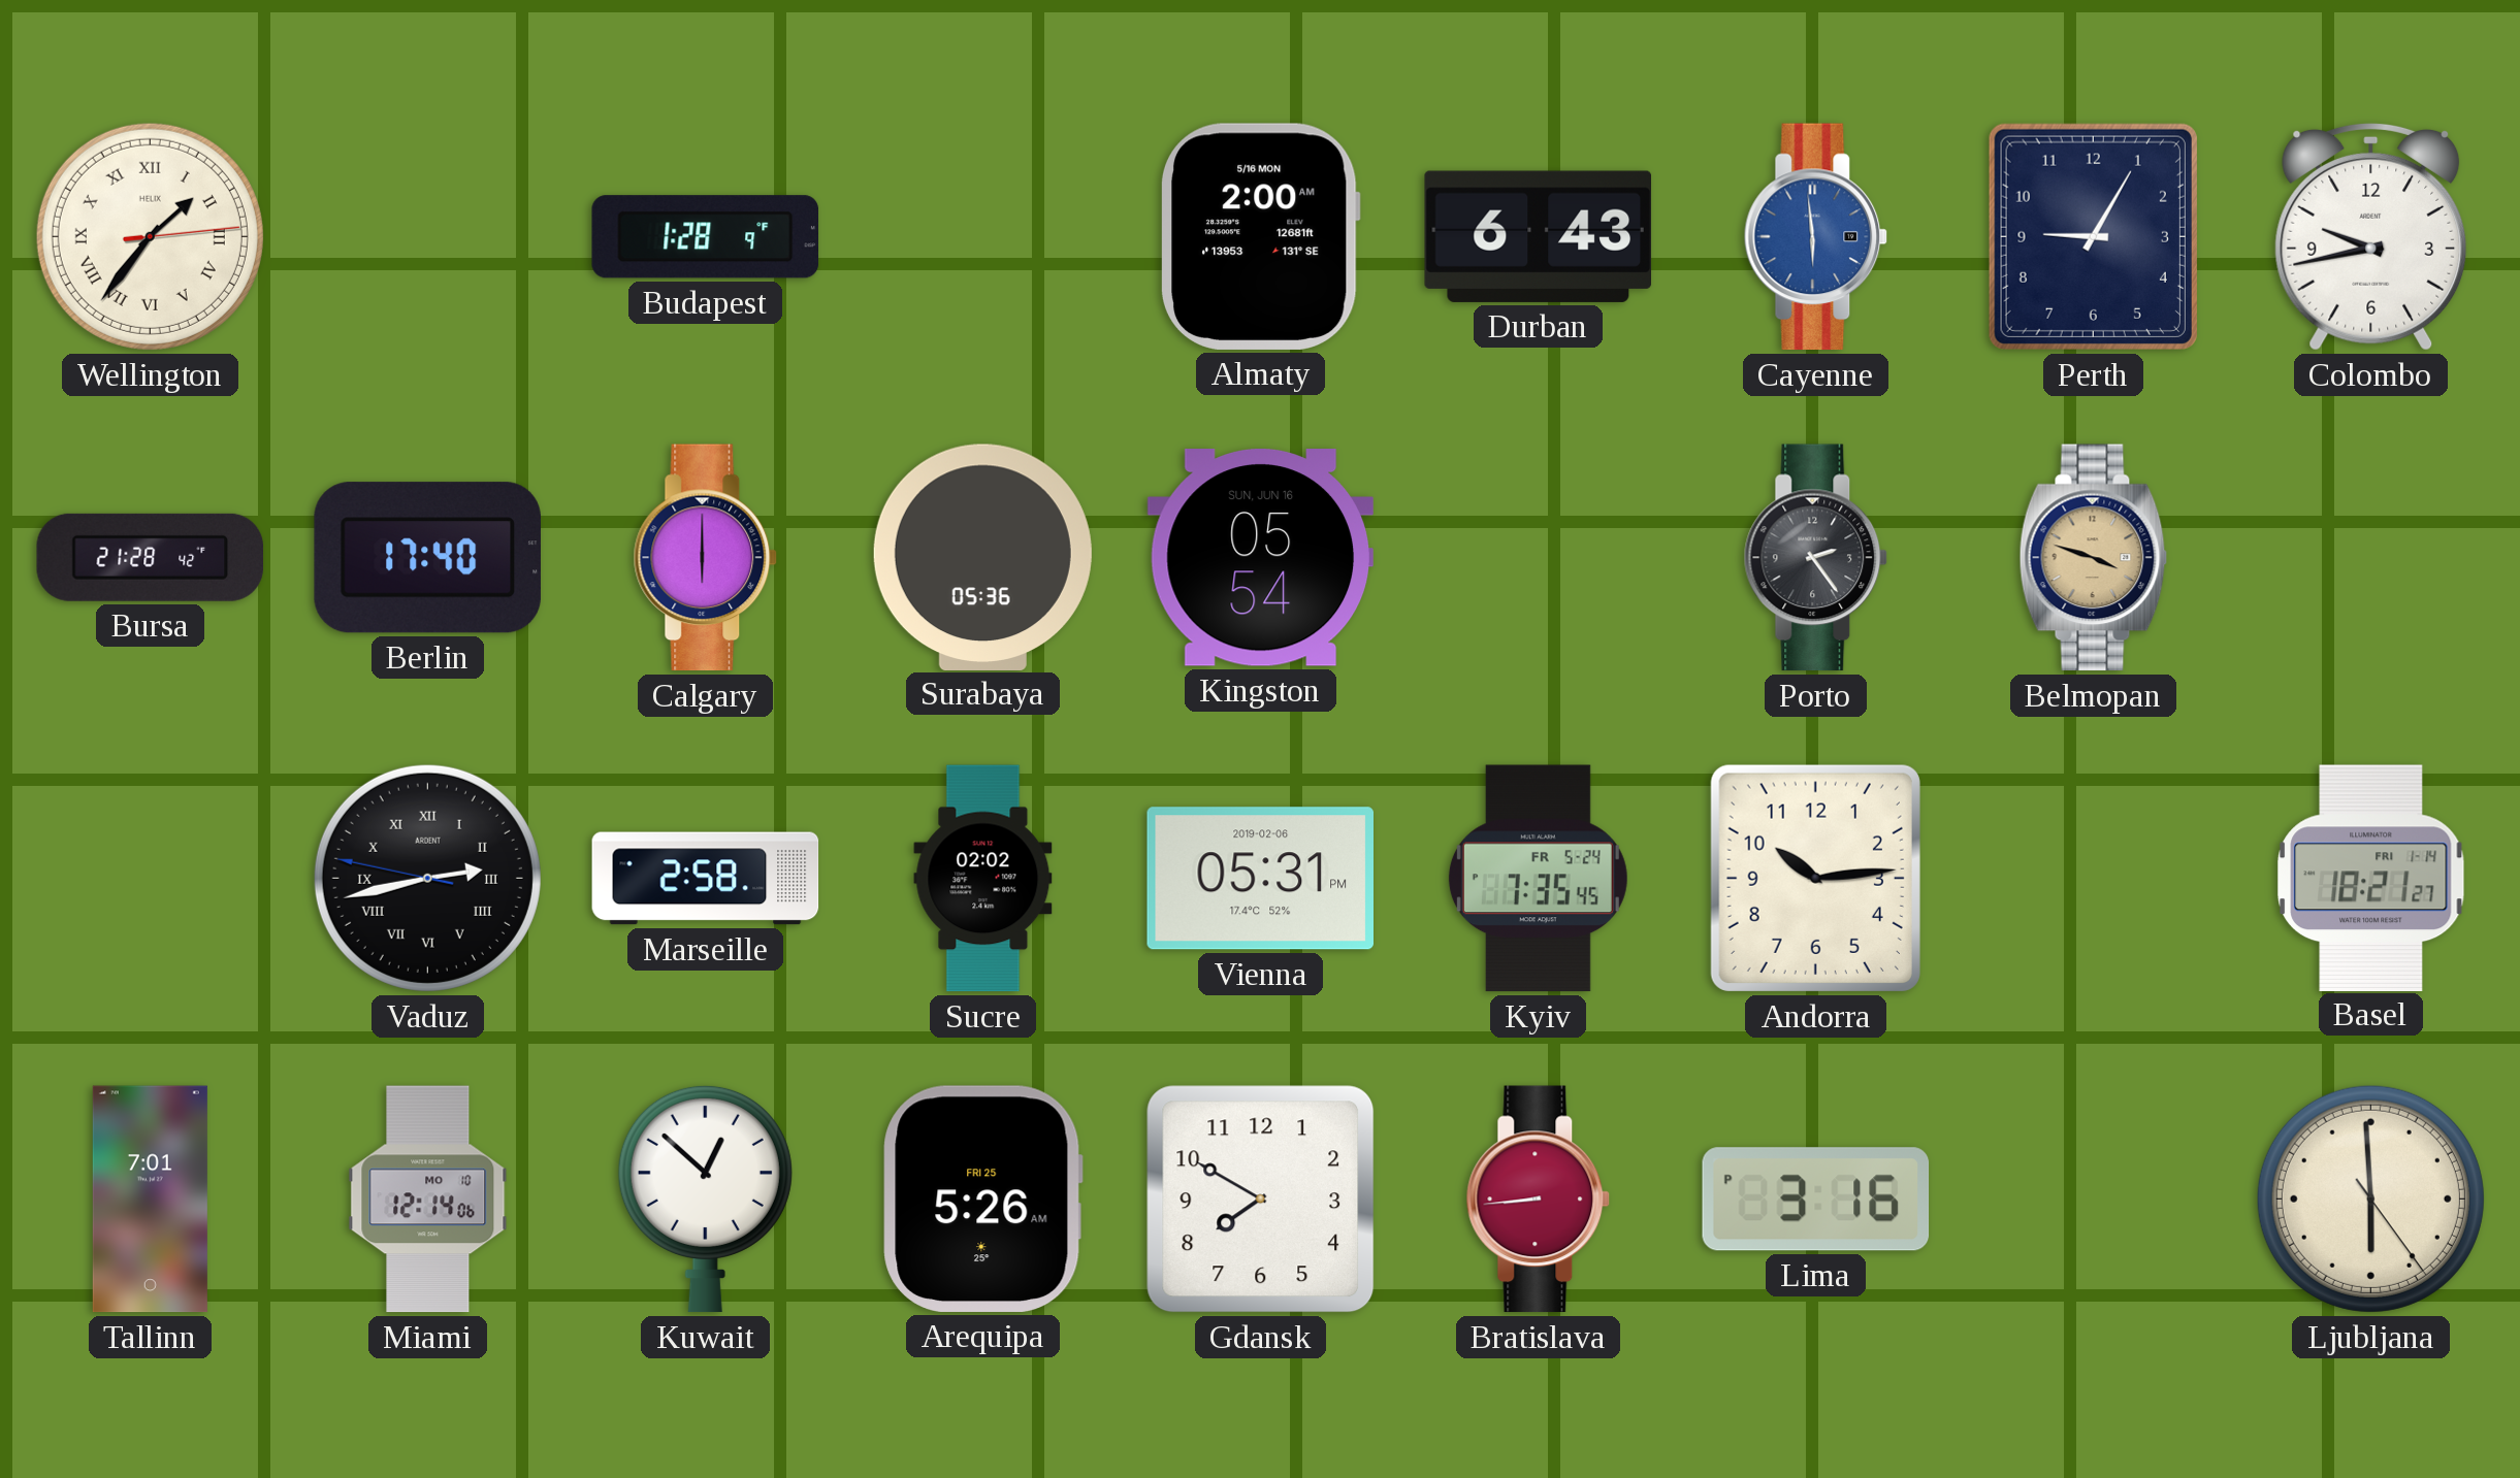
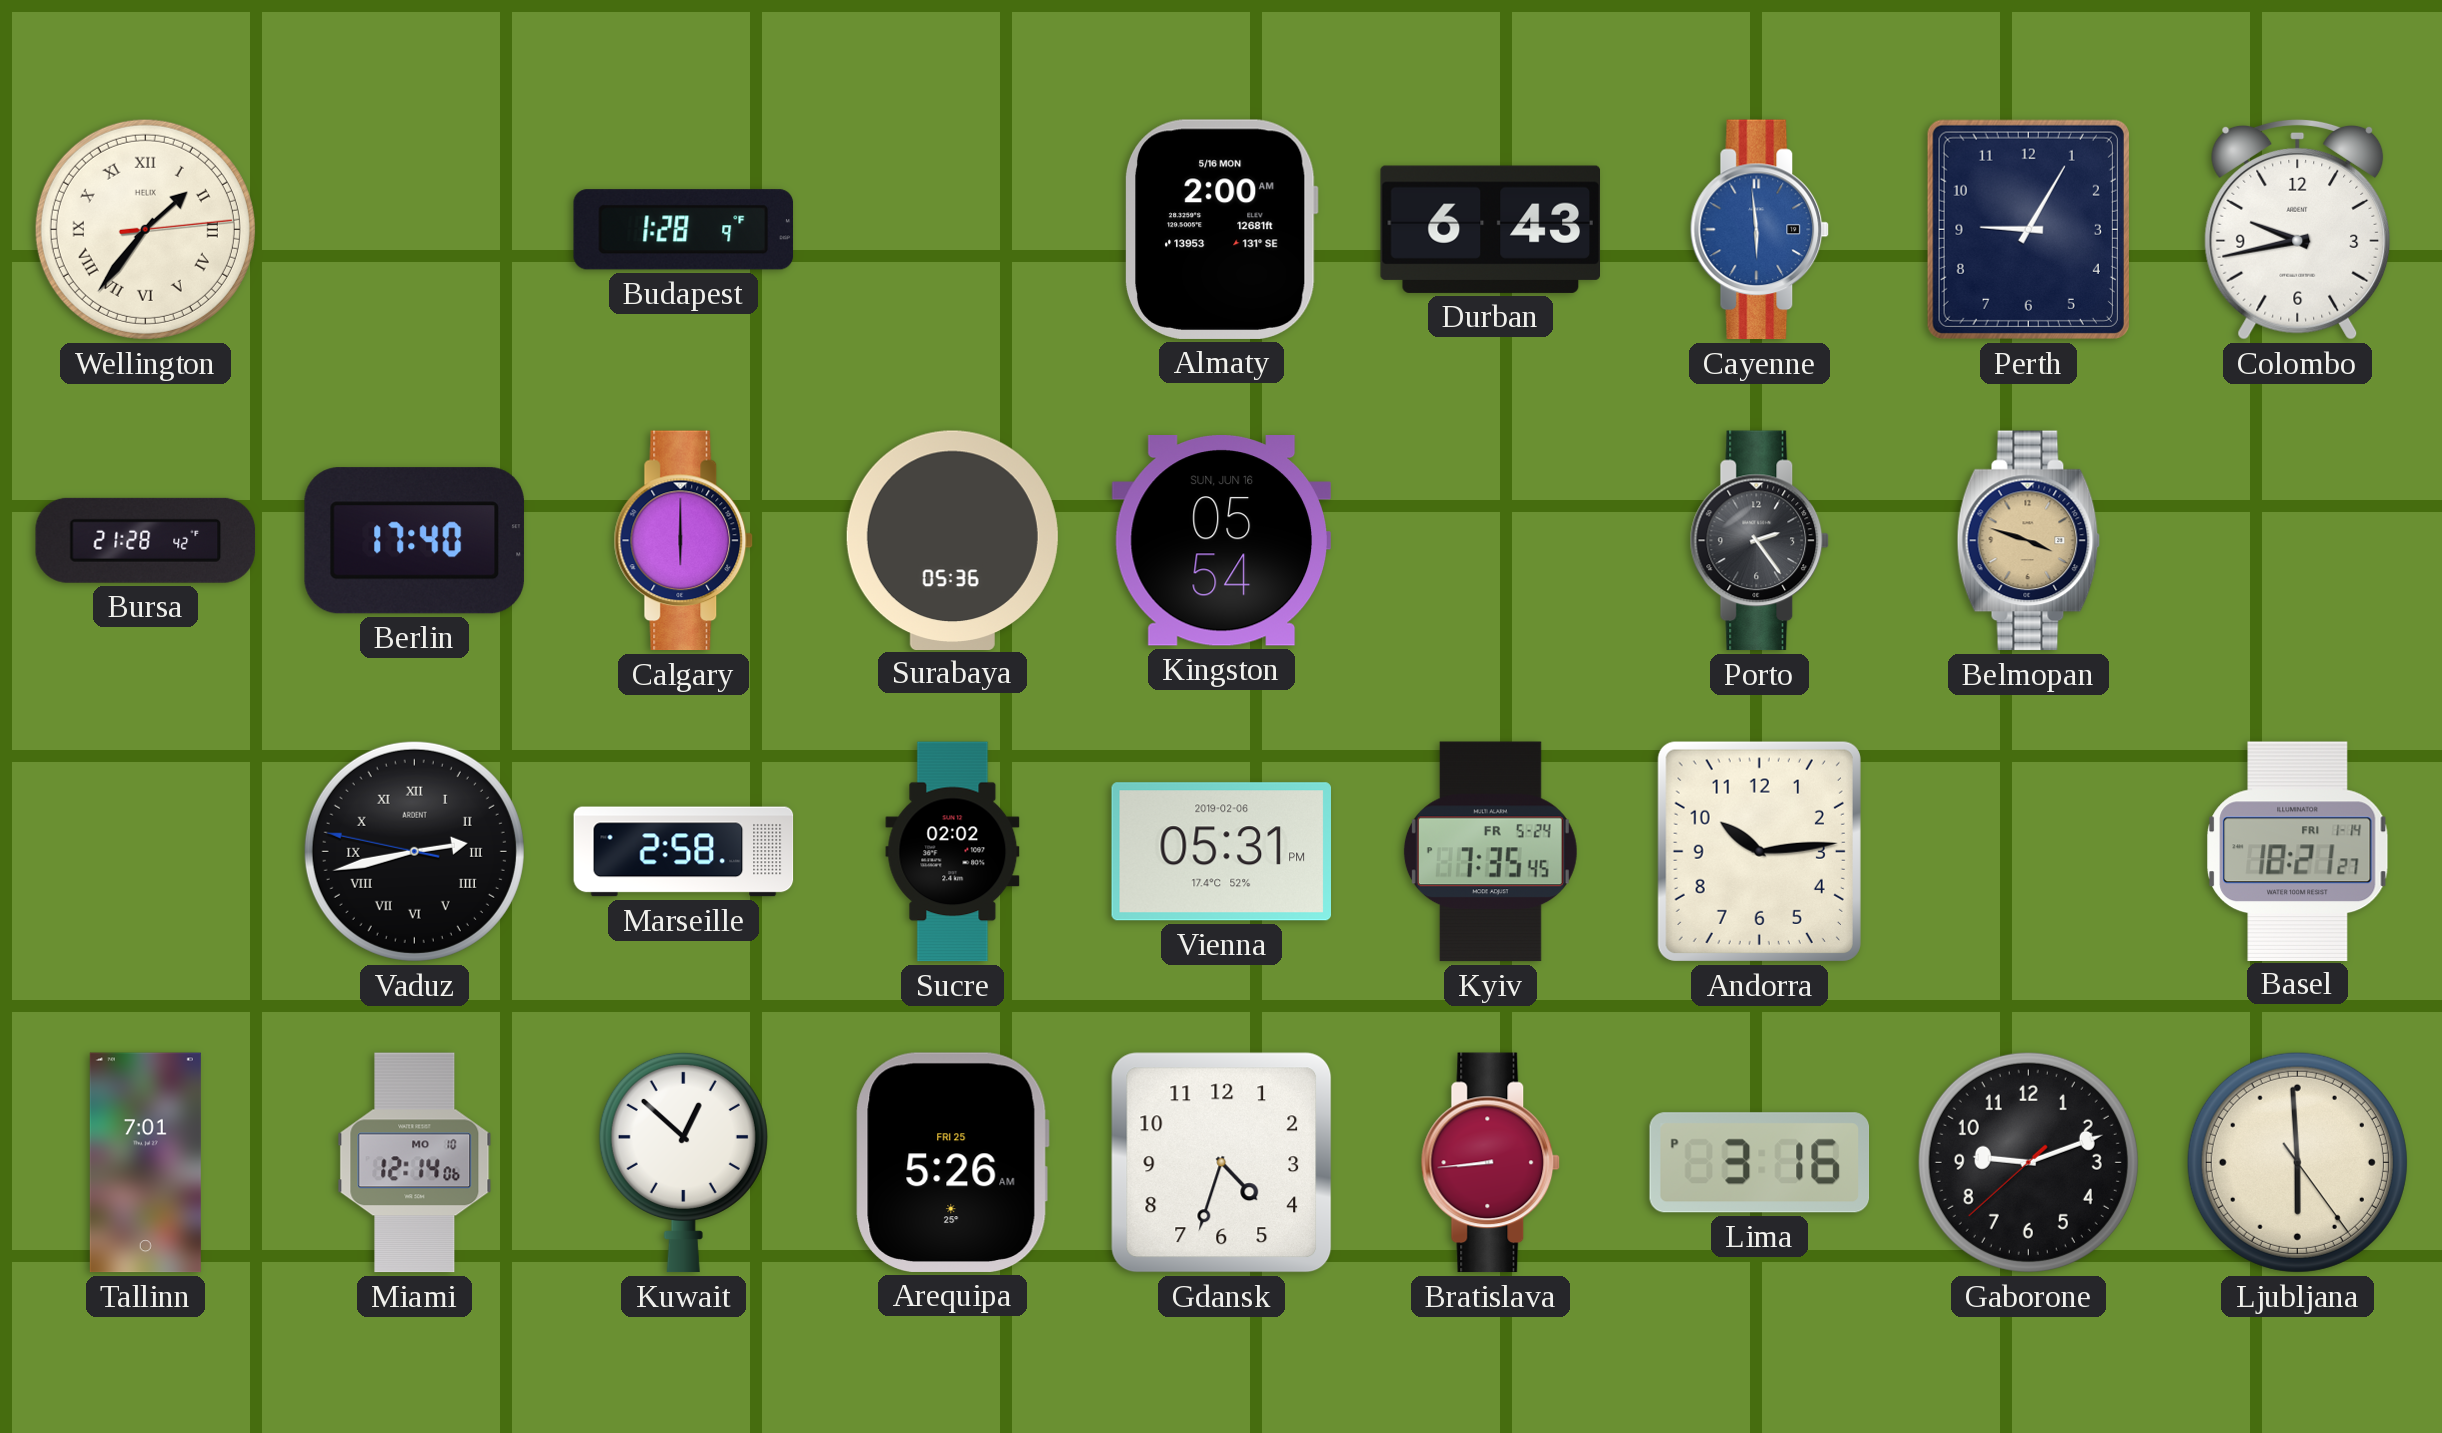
Gdansk: 7:50 -> 4:33
Gaborone: none -> 9:11
